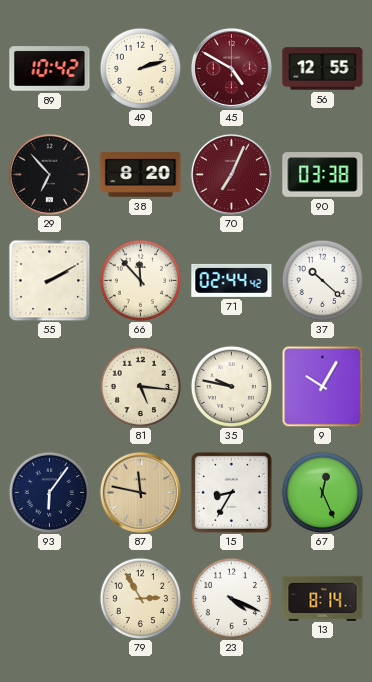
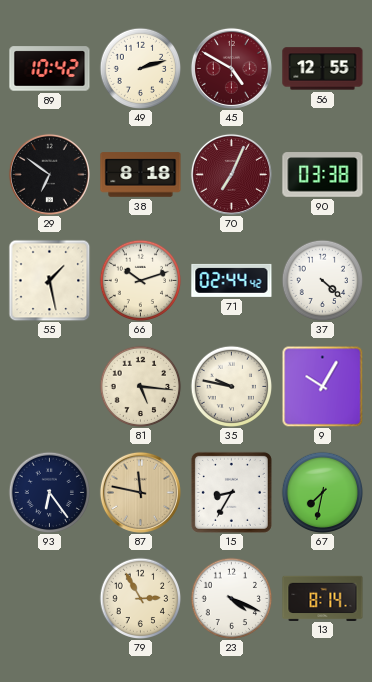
29: 6:53 -> 6:51
38: 8:20 -> 8:18
55: 2:10 -> 1:28
66: 11:53 -> 10:12
37: 10:22 -> 4:22
93: 6:06 -> 6:24
67: 12:26 -> 7:32
